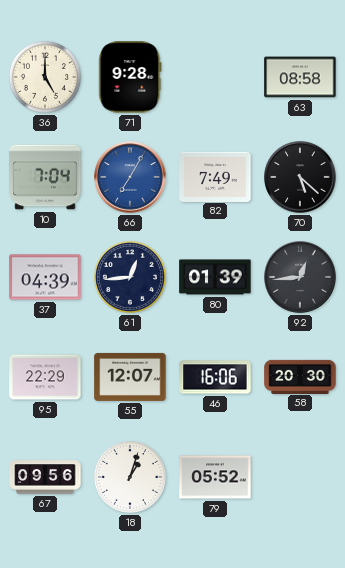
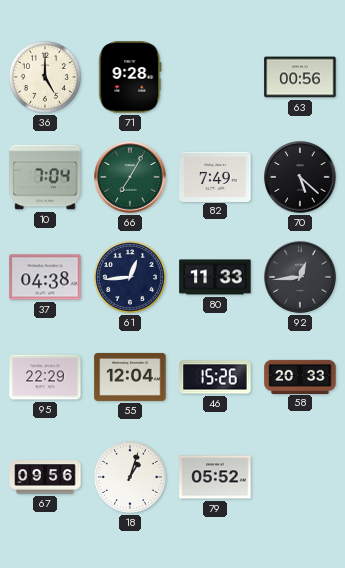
63: 08:58 -> 00:56
66 dial: blue -> green
37: 04:39 -> 04:38
80: 01:39 -> 11:33
55: 12:07 -> 12:04
46: 16:06 -> 15:26
58: 20:30 -> 20:33
